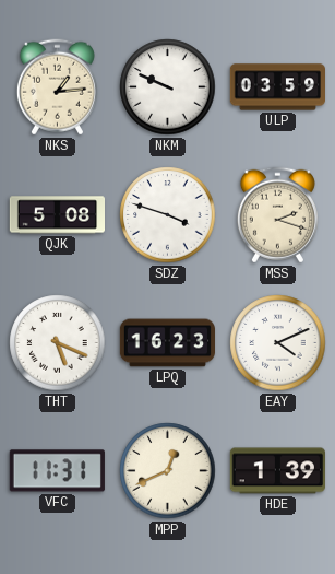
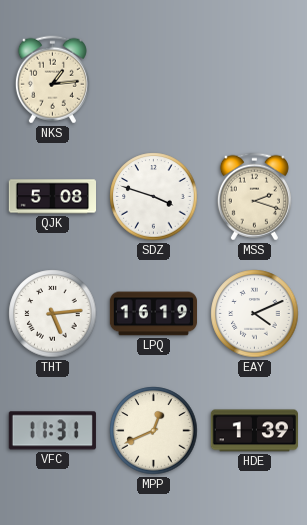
NKM: 9:49 -> none
ULP: 03:59 -> none
THT: 5:19 -> 5:14
LPQ: 16:23 -> 16:19
